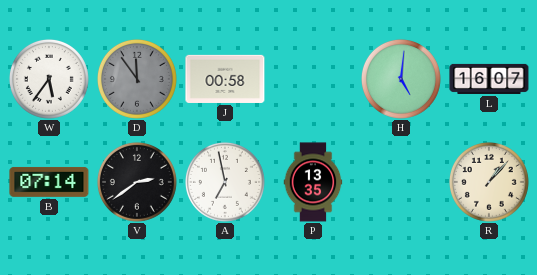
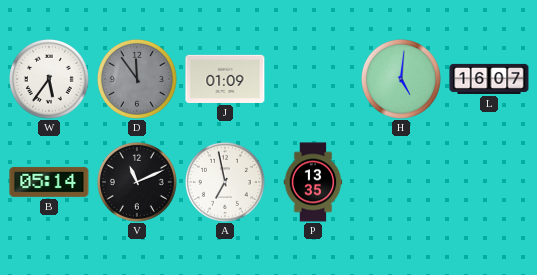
J: 00:58 -> 01:09
B: 07:14 -> 05:14
V: 2:39 -> 11:11
R: 1:07 -> none
